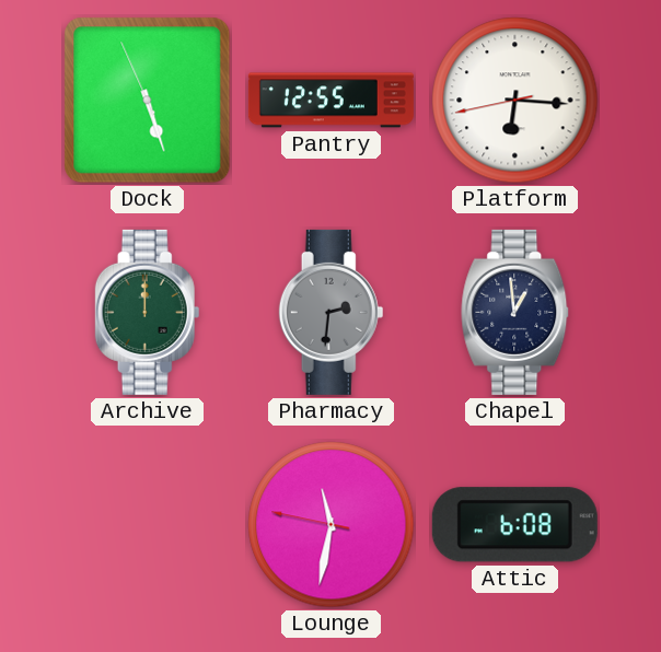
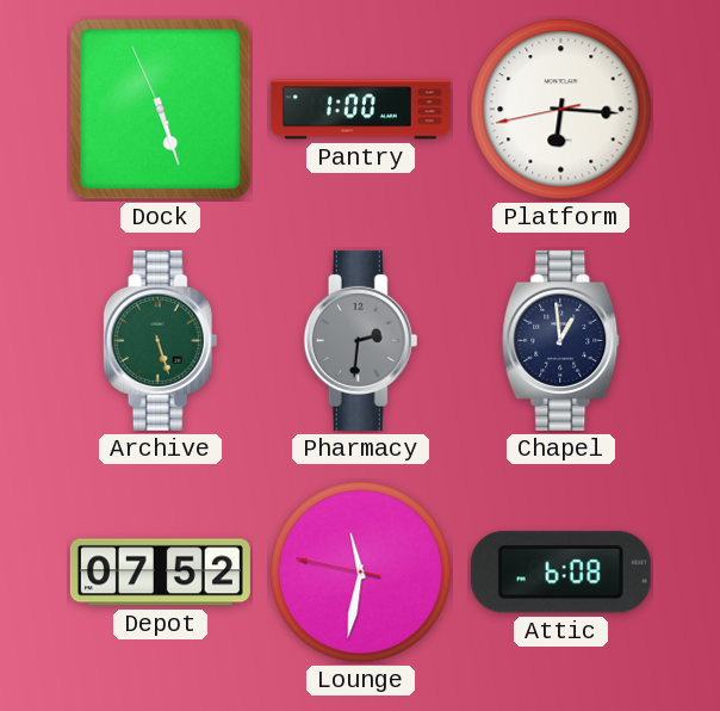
Pantry: 12:55 -> 1:00
Archive: 12:00 -> 5:27
Depot: none -> 07:52
